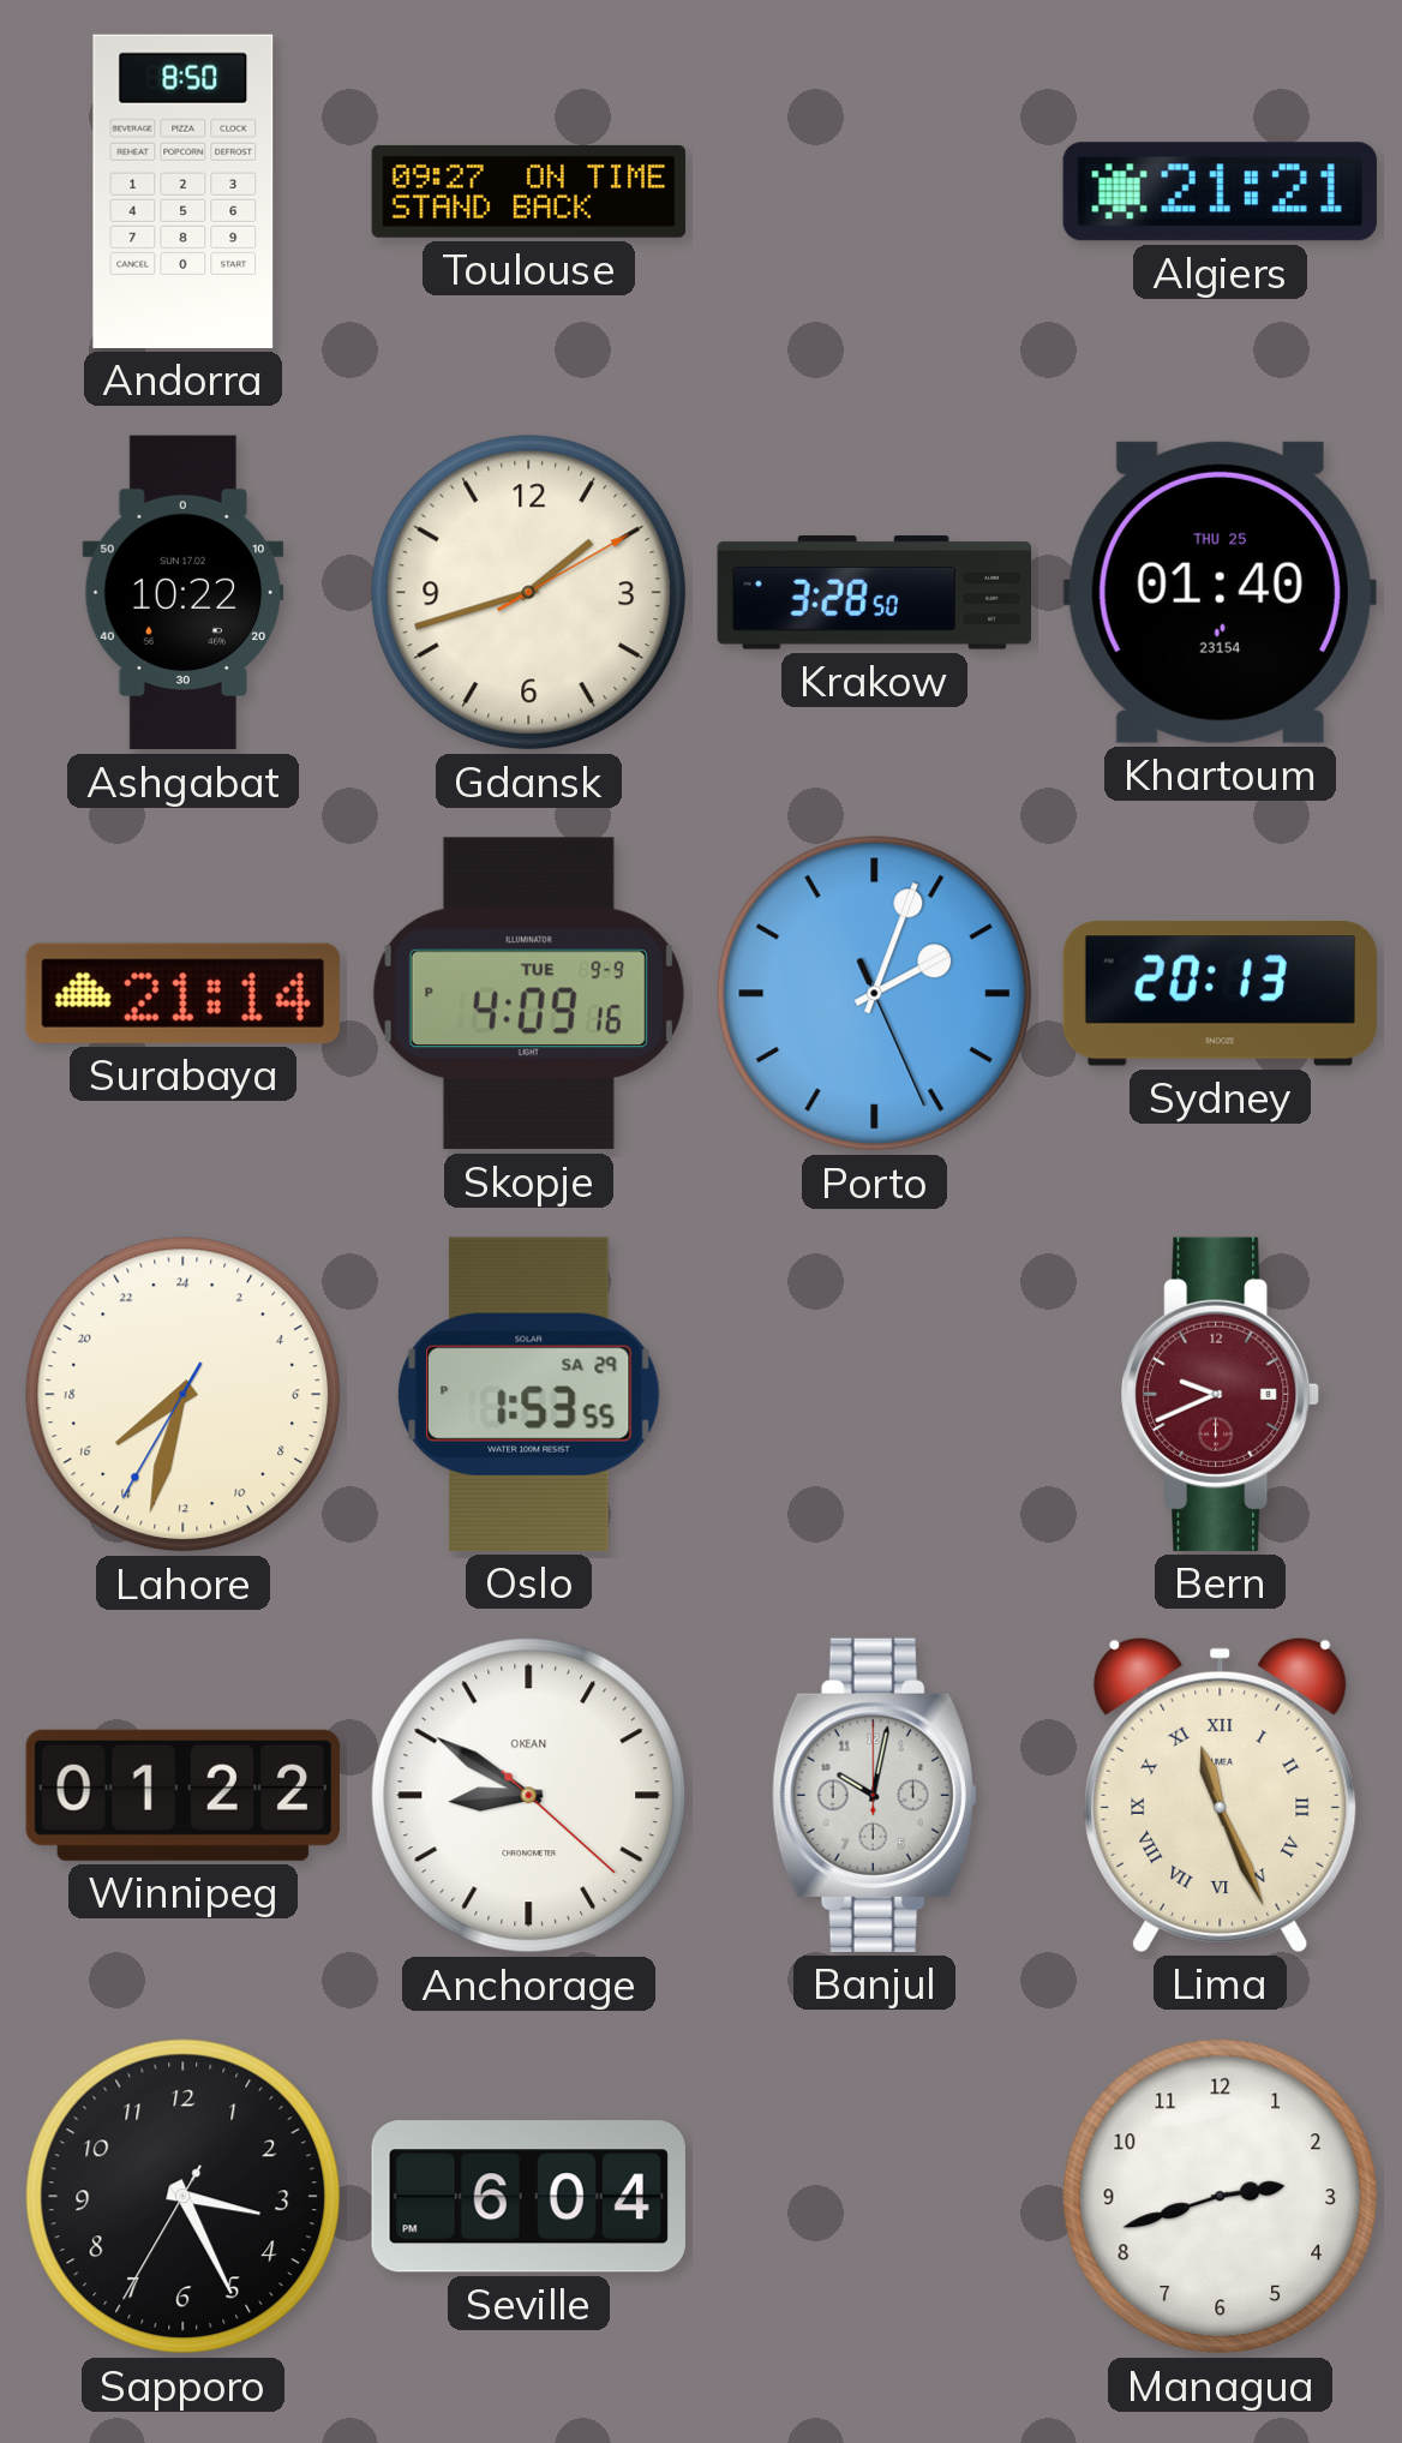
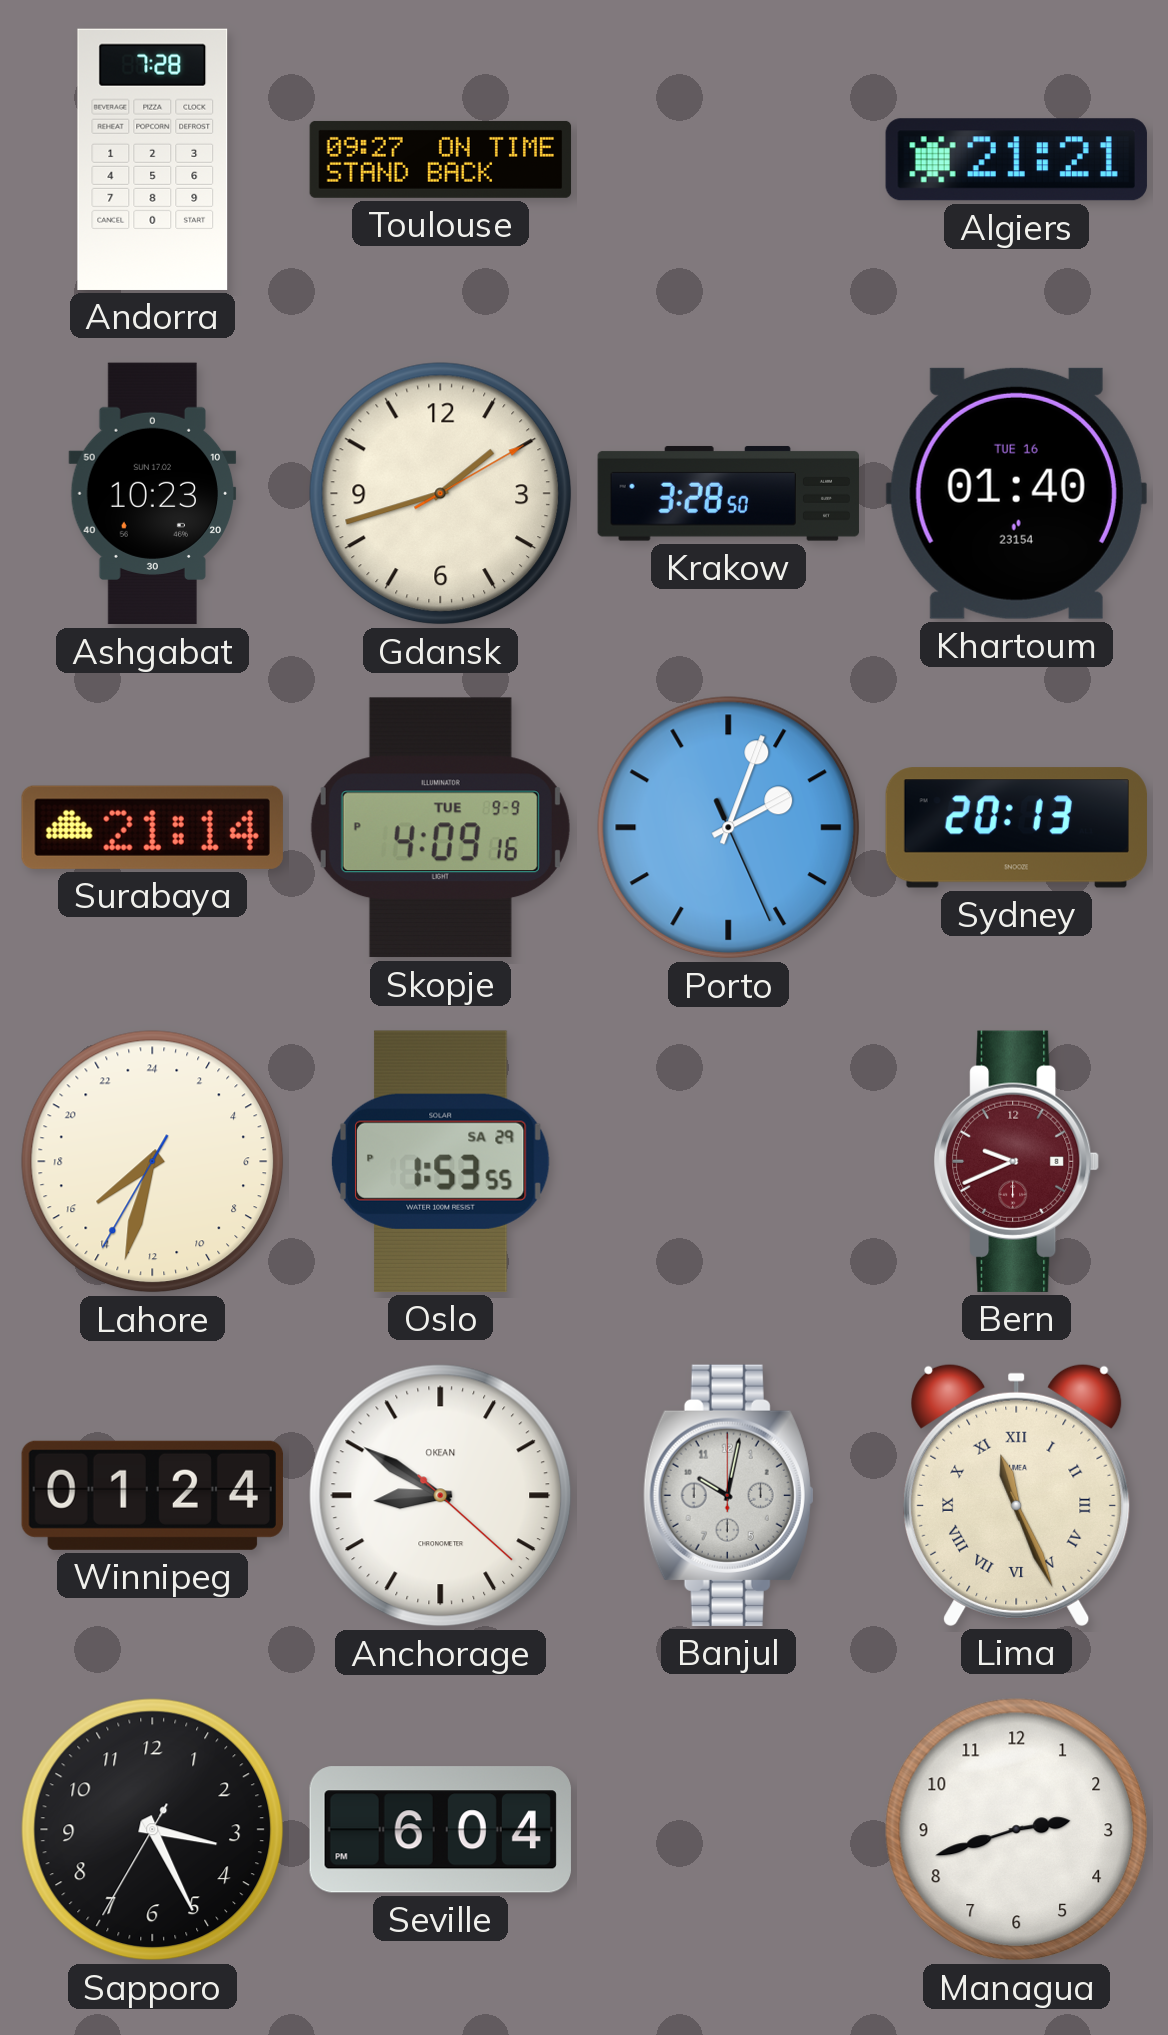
Andorra: 8:50 -> 7:28
Ashgabat: 10:22 -> 10:23
Khartoum date: THU 25 -> TUE 16
Winnipeg: 01:22 -> 01:24
